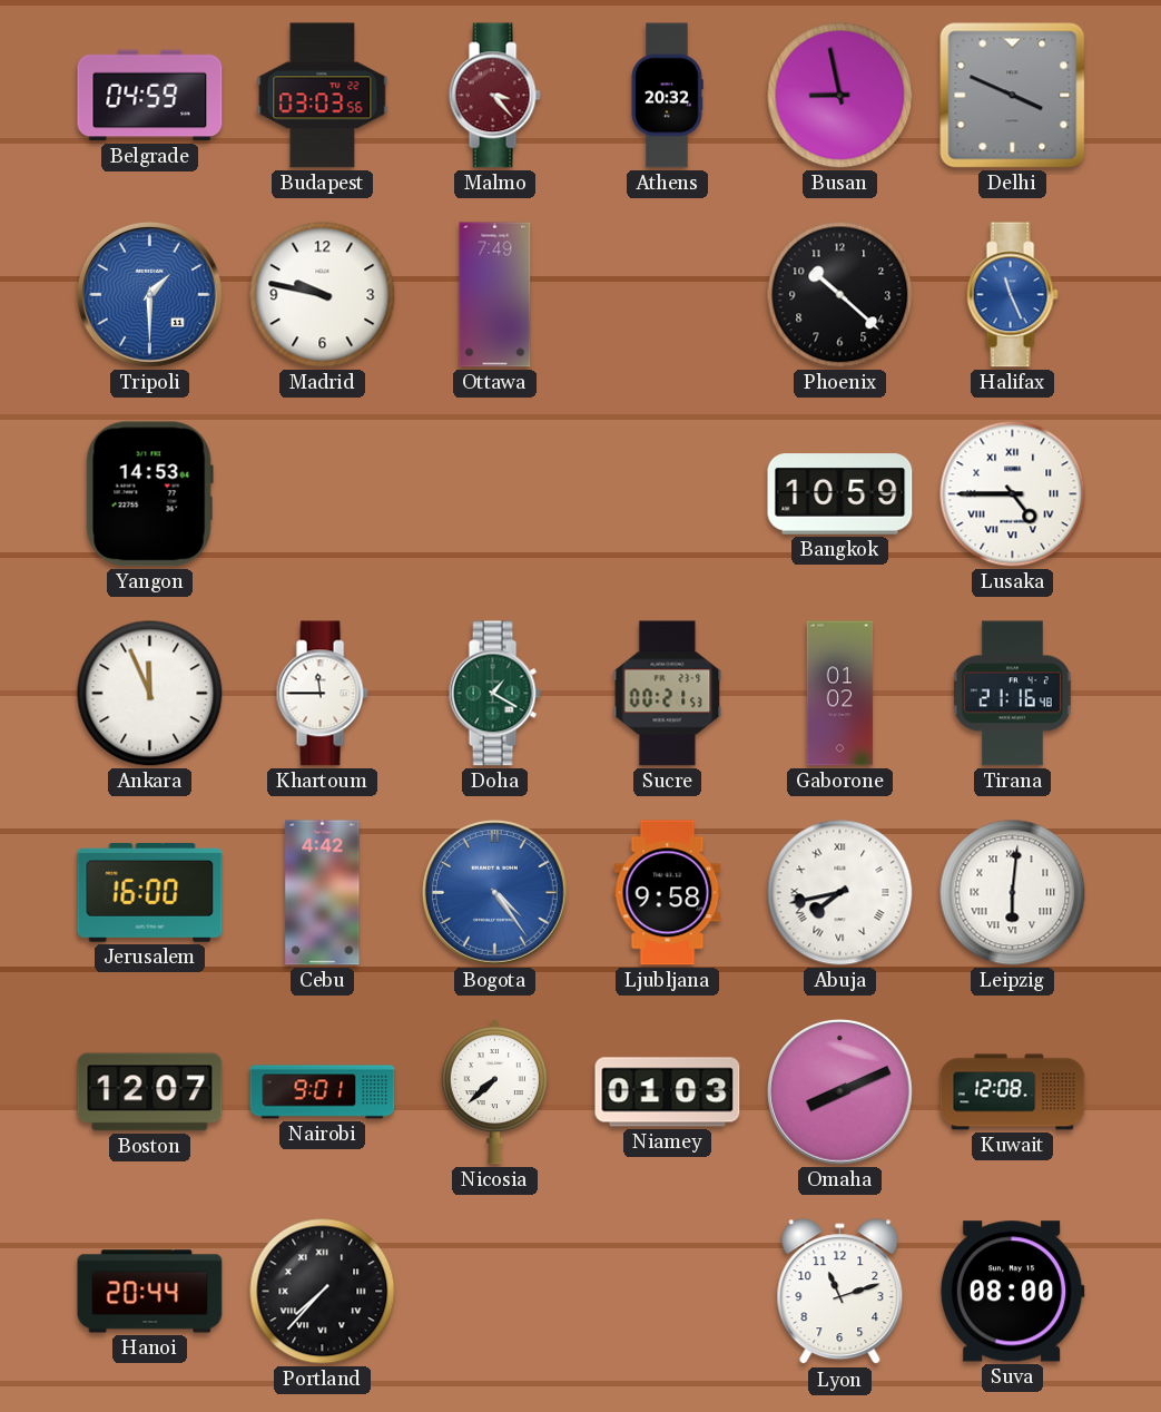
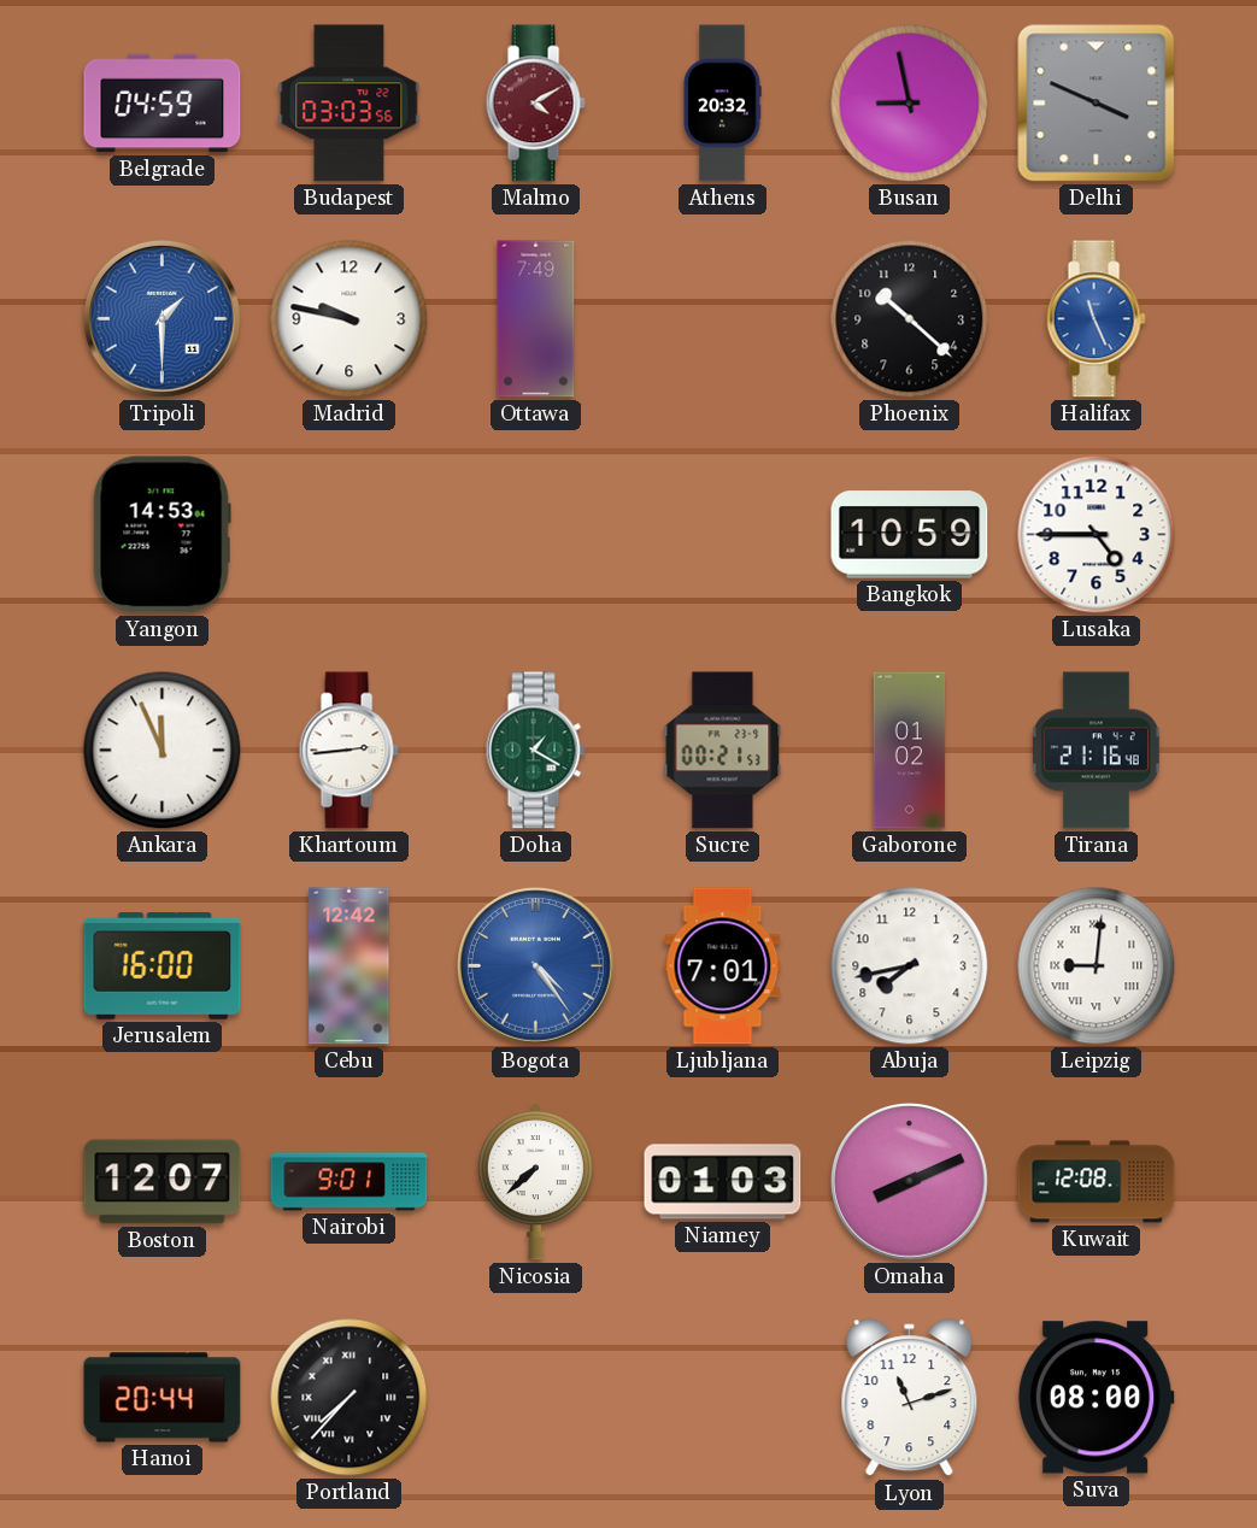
Malmo: 3:23 -> 4:10
Lusaka numerals: Roman -> Arabic
Khartoum: 11:45 -> 2:44
Cebu: 4:42 -> 12:42
Ljubljana: 9:58 -> 7:01
Abuja numerals: Roman -> Arabic
Leipzig: 6:01 -> 9:01
